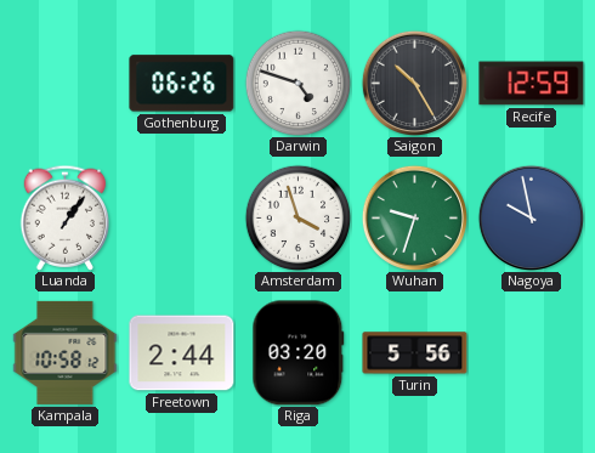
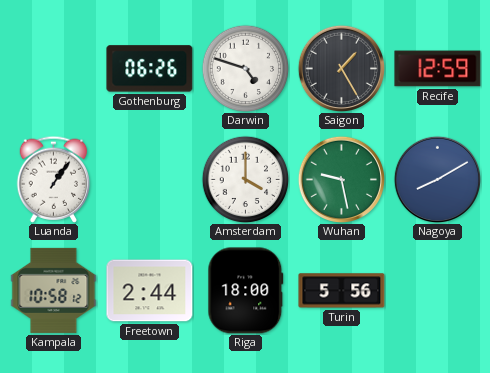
Saigon: 10:25 -> 1:25
Amsterdam: 3:57 -> 4:00
Wuhan: 9:33 -> 9:28
Nagoya: 9:58 -> 8:10
Riga: 03:20 -> 18:00
